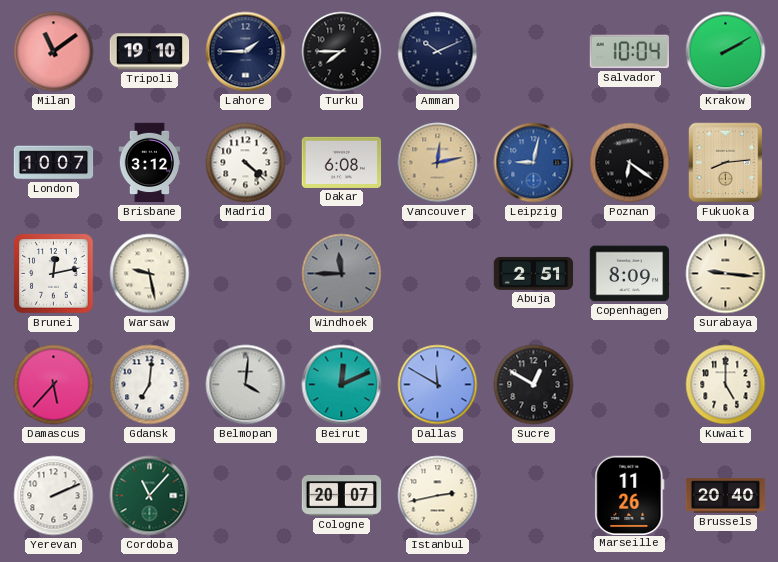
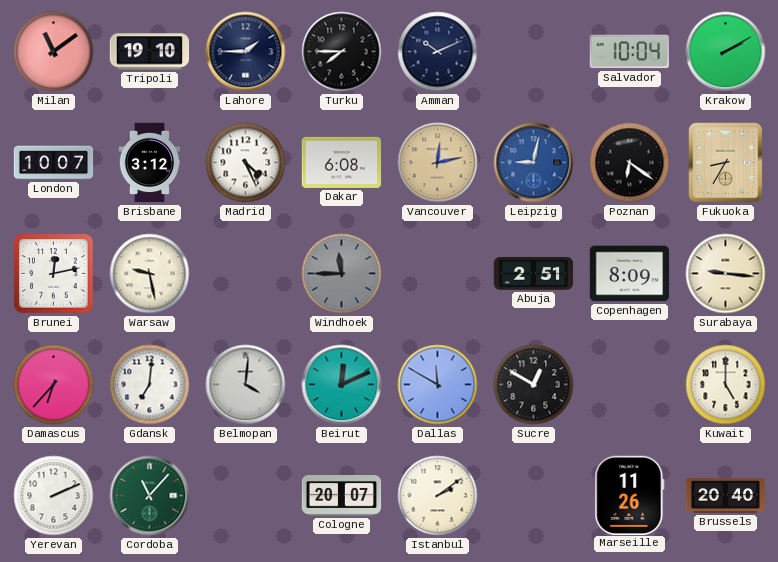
Madrid: 4:22 -> 4:26
Fukuoka: 8:14 -> 8:35
Damascus: 5:37 -> 6:37
Istanbul: 2:43 -> 2:09
